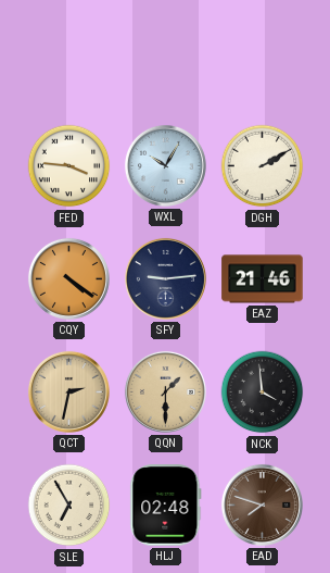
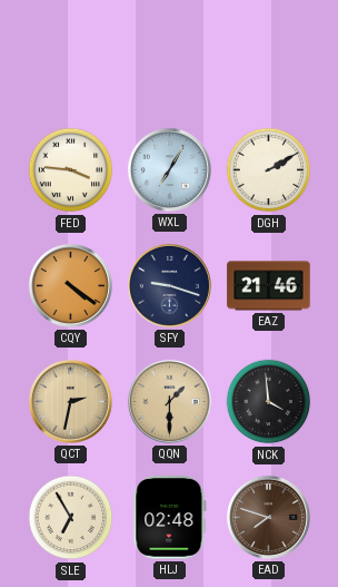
WXL: 10:05 -> 7:05
SFY: 9:14 -> 9:18
